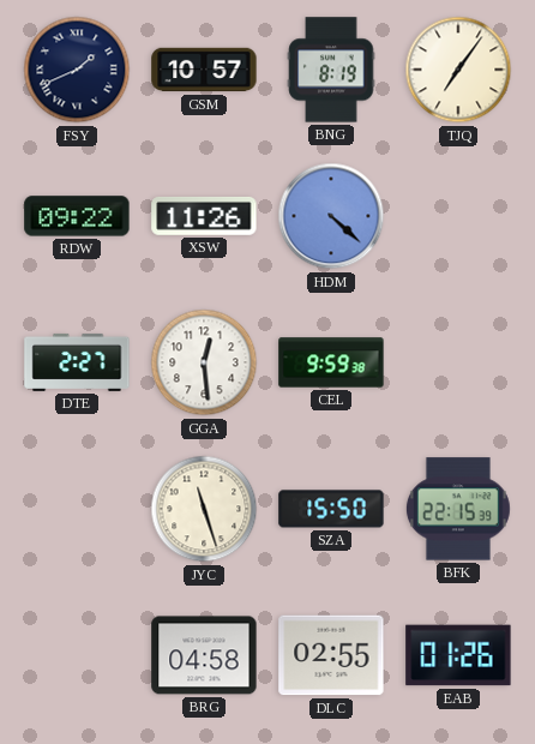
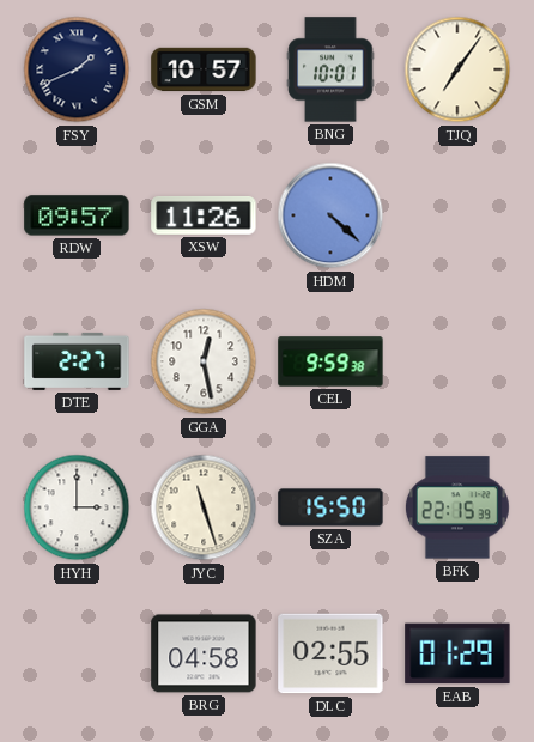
BNG: 8:19 -> 10:01
RDW: 09:22 -> 09:57
GGA: 12:29 -> 12:28
HYH: none -> 3:00
EAB: 01:26 -> 01:29
